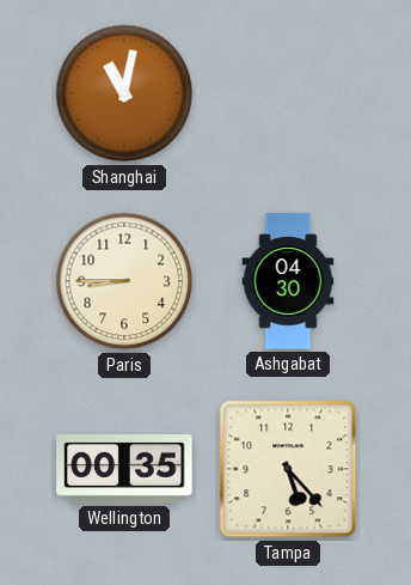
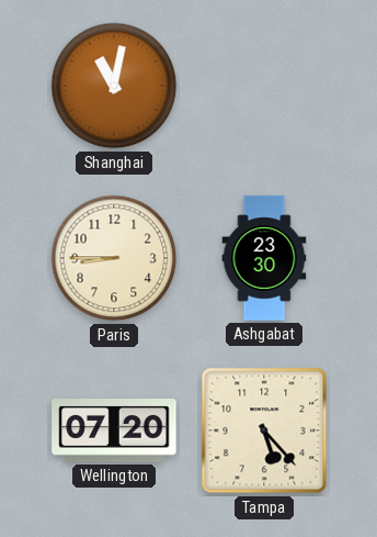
Ashgabat: 04:30 -> 23:30
Wellington: 00:35 -> 07:20
